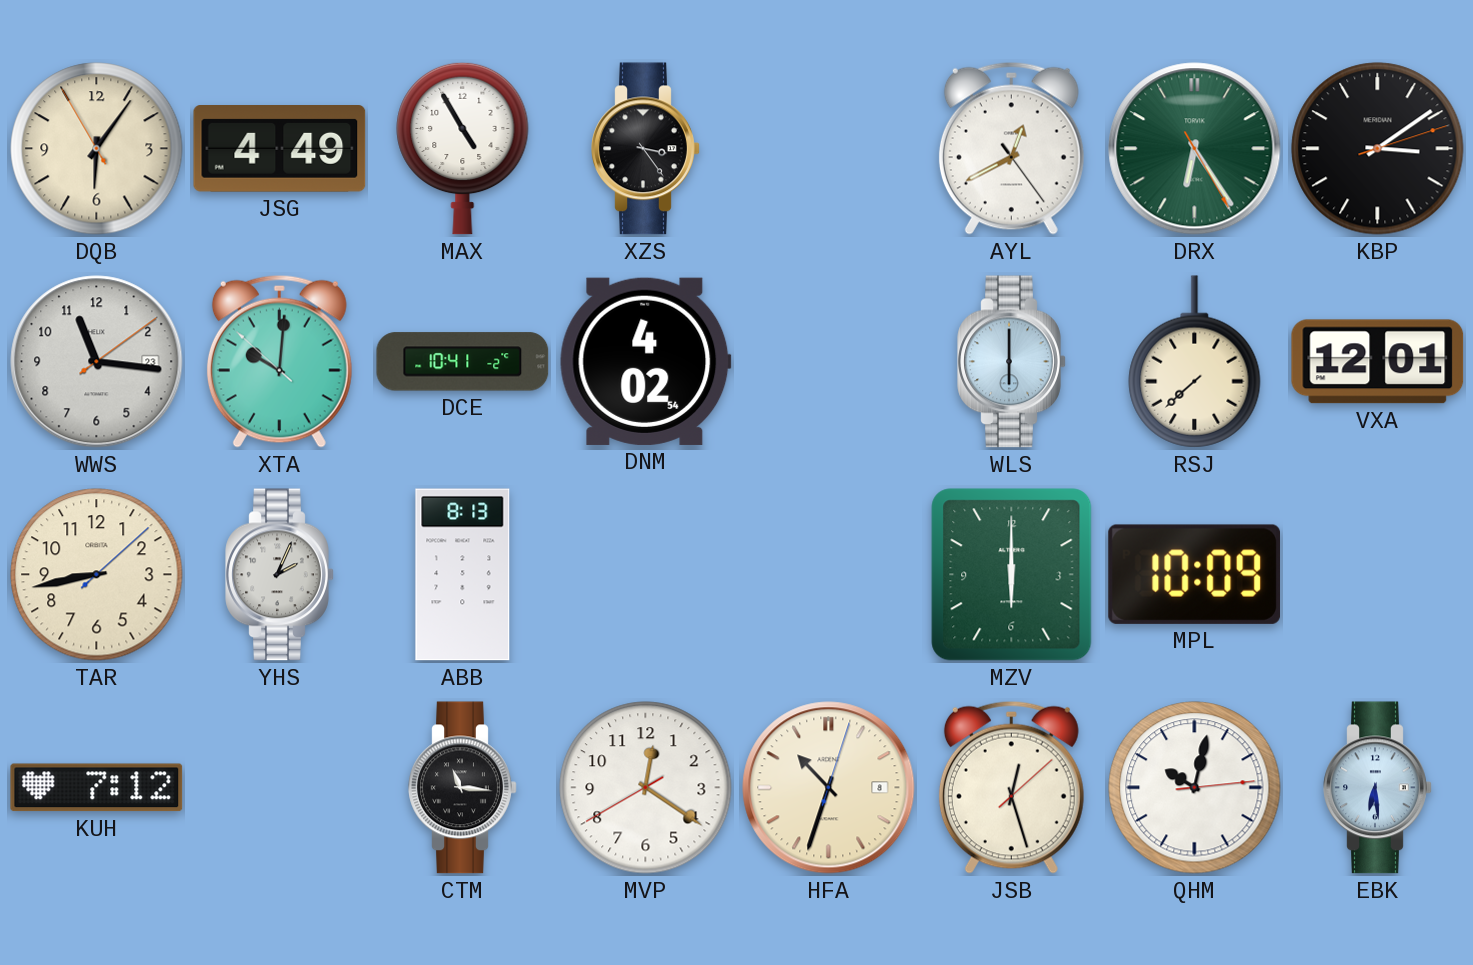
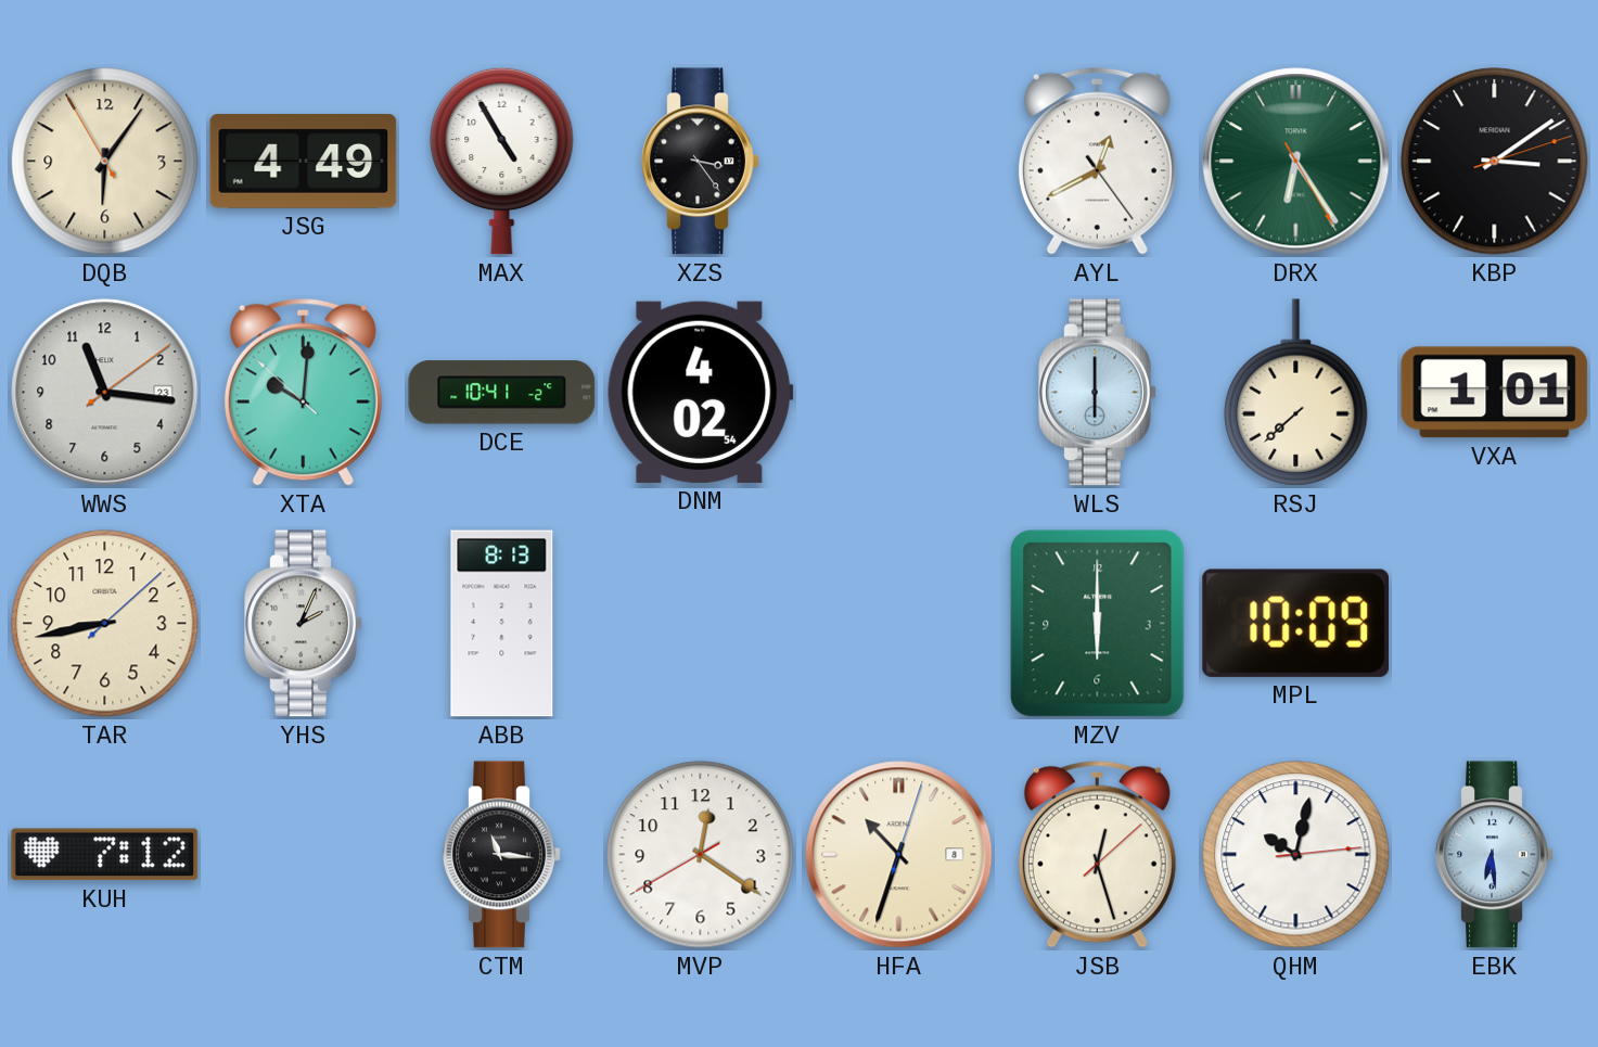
VXA: 12:01 -> 1:01
